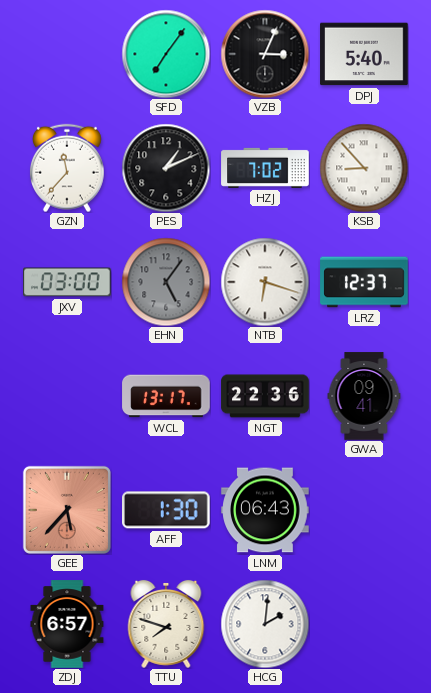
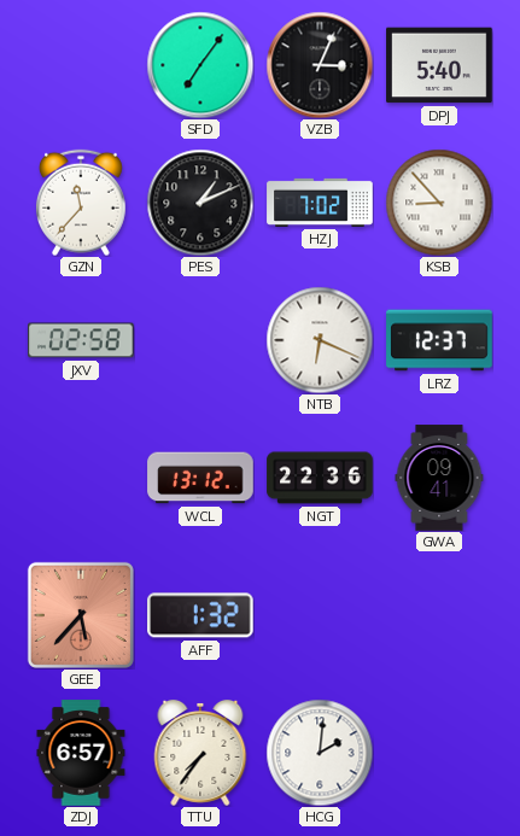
JXV: 03:00 -> 02:58
EHN: 5:06 -> none
NTB: 6:18 -> 6:19
WCL: 13:17 -> 13:12
AFF: 1:30 -> 1:32
LNM: 06:43 -> none
TTU: 7:48 -> 7:36
